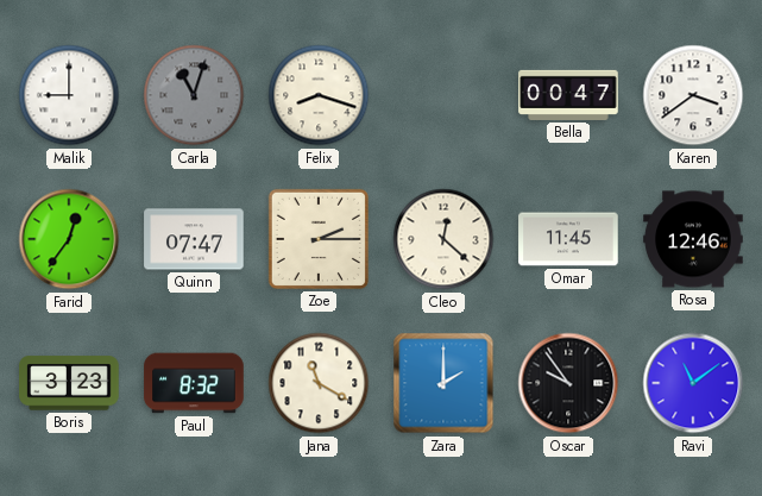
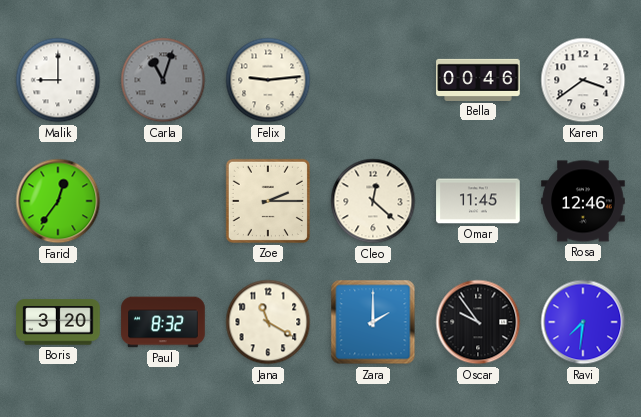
Felix: 8:18 -> 9:14
Bella: 00:47 -> 00:46
Quinn: 07:47 -> none
Boris: 3:23 -> 3:20
Ravi: 11:09 -> 7:31
